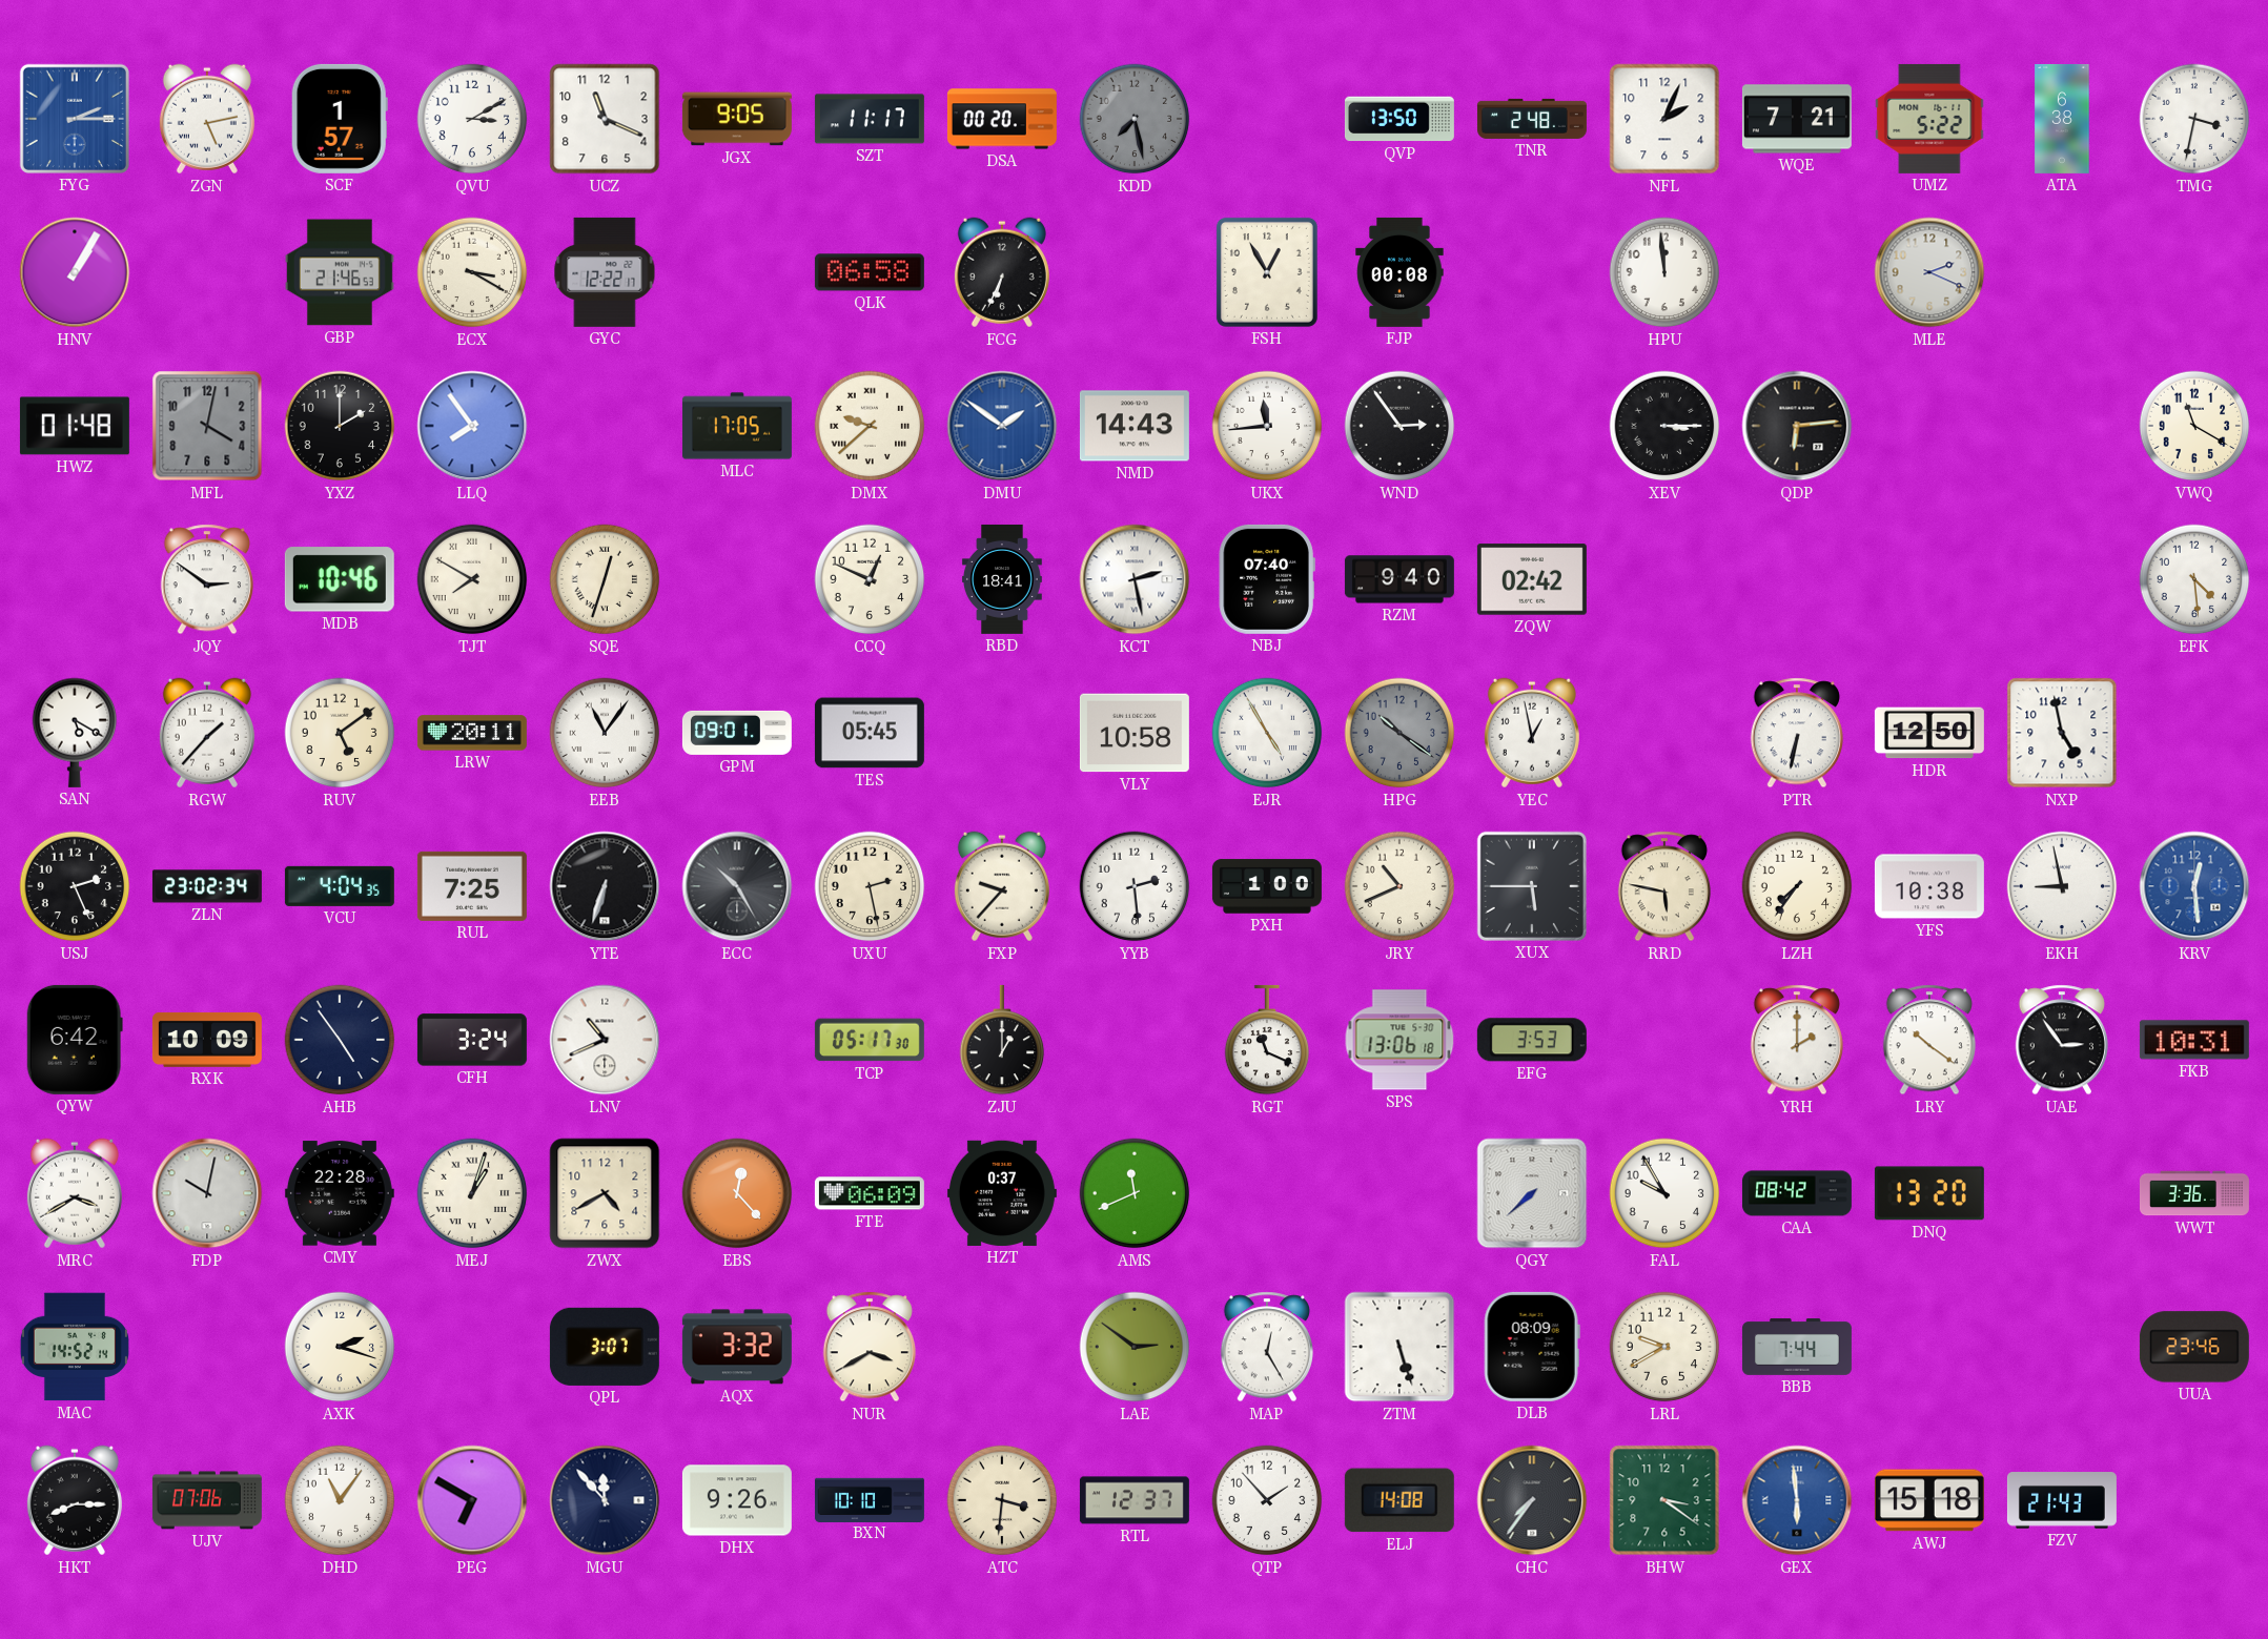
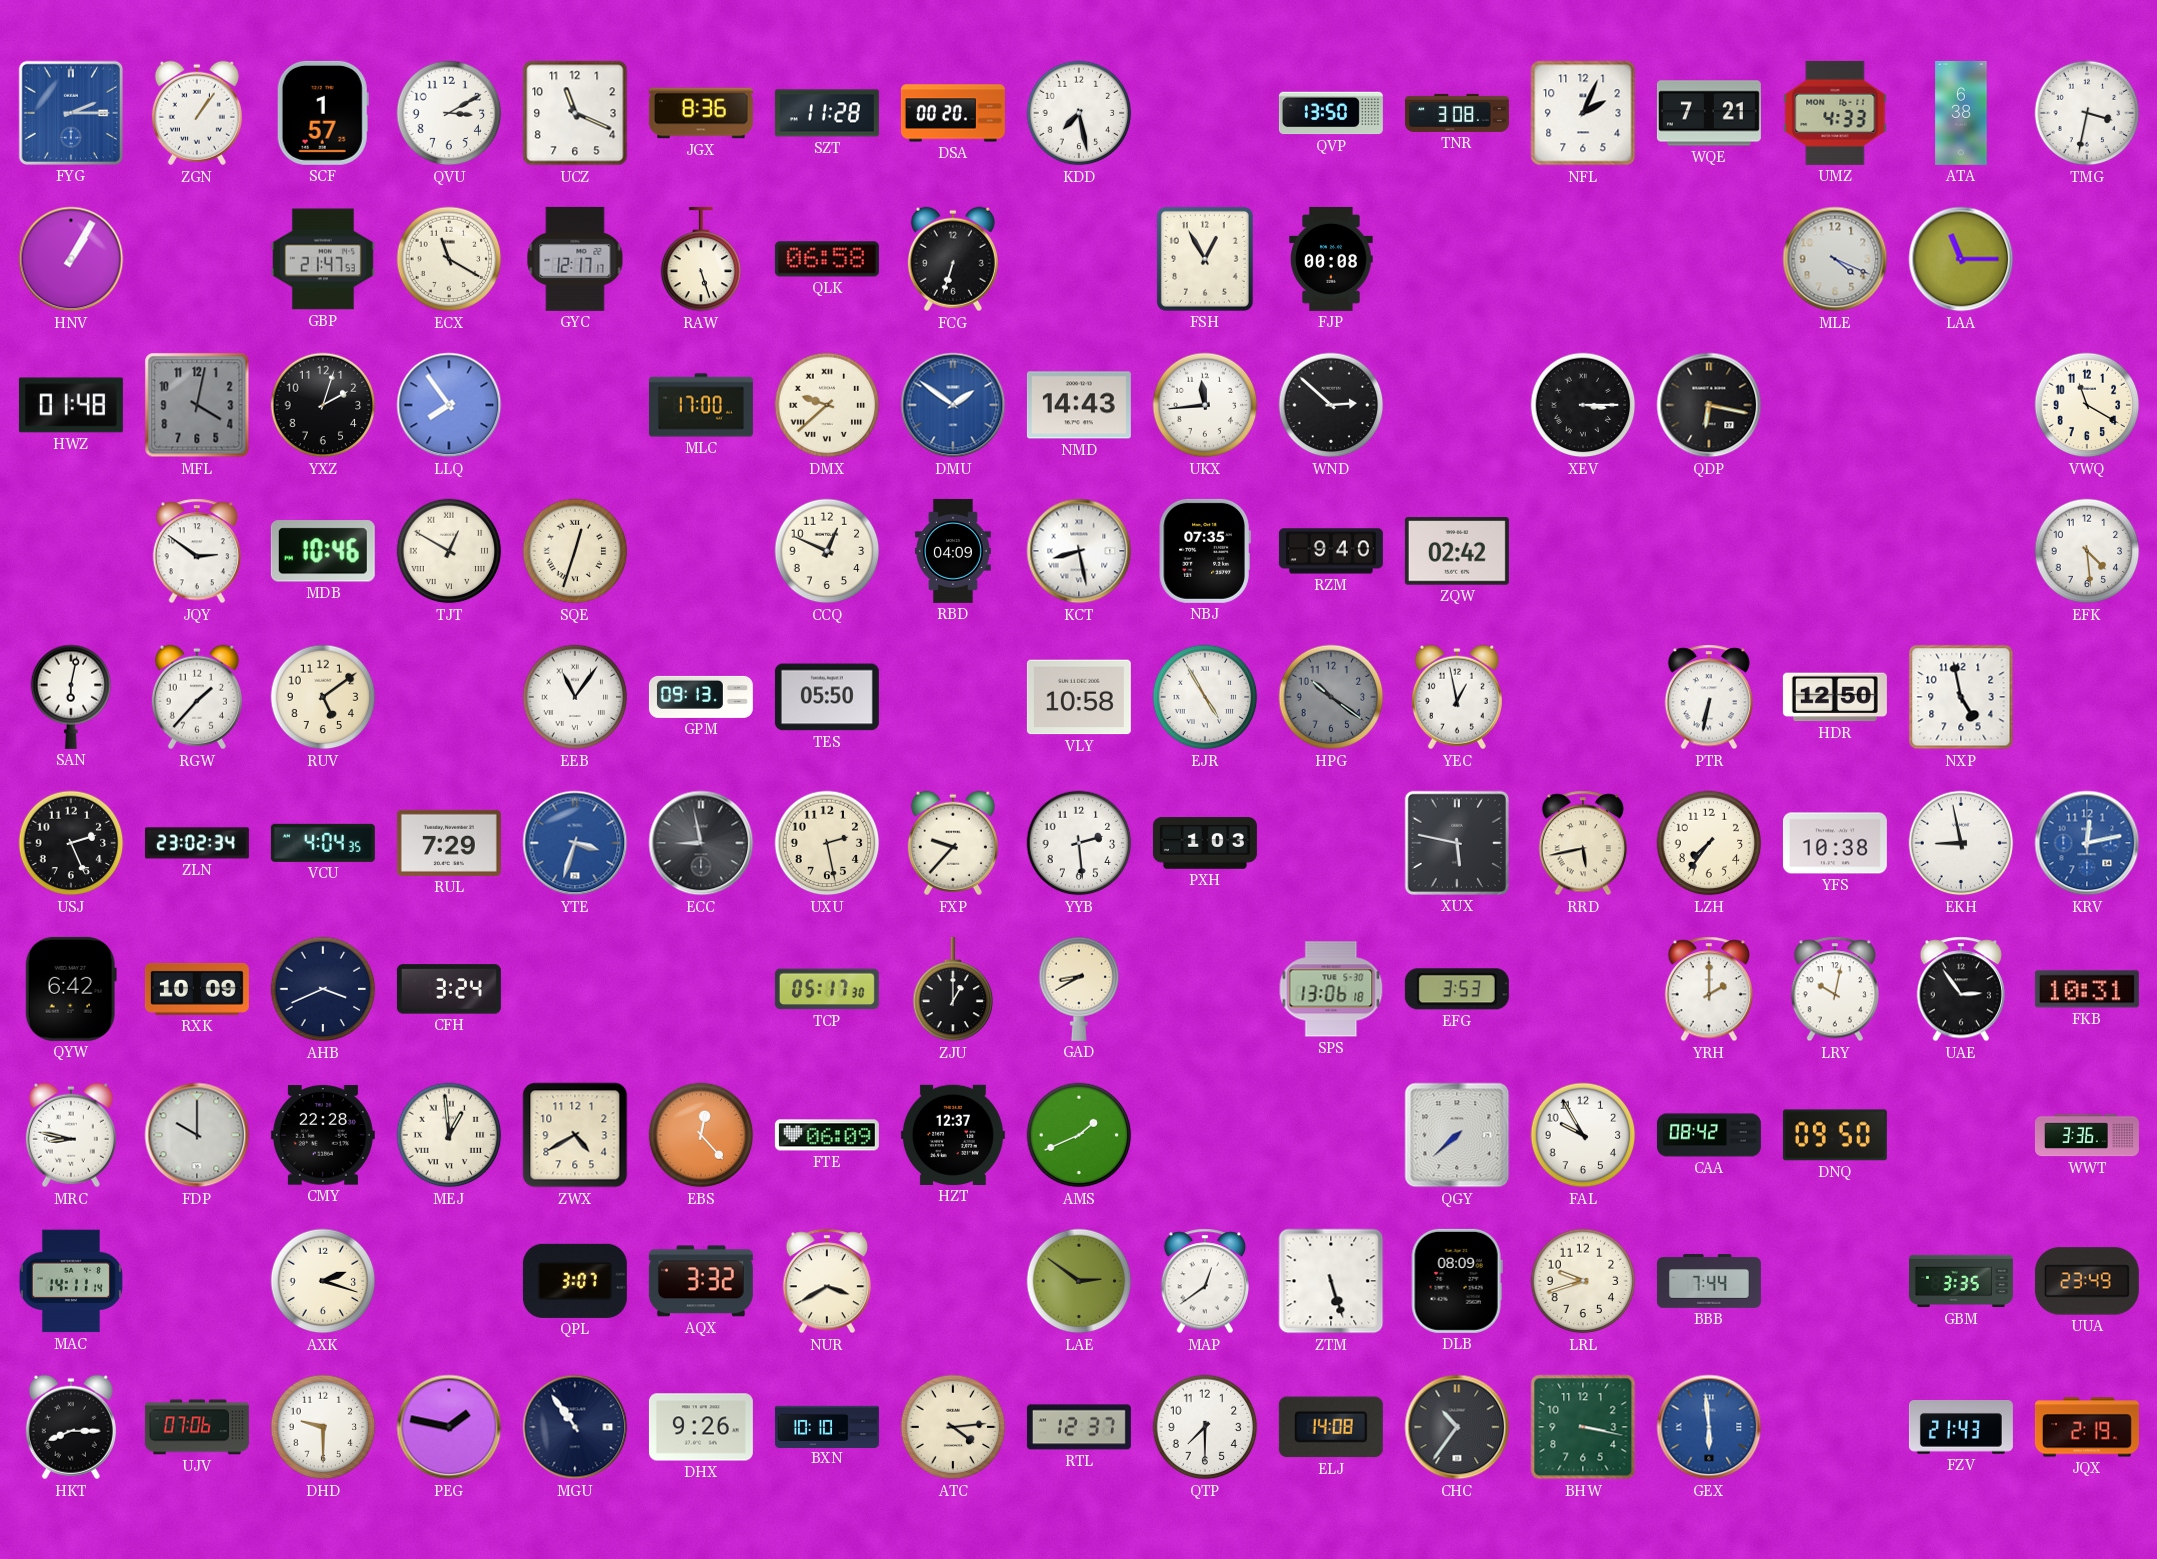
ZGN: 5:13 -> 1:06
JGX: 9:05 -> 8:36
SZT: 11:17 -> 11:28
KDD dial: grey -> white
TNR: 2:48 -> 3:08
UMZ: 5:22 -> 4:33
GBP: 21:46 -> 21:47
ECX: 3:20 -> 11:20
GYC: 12:22 -> 12:17
RAW: none -> 5:27
FCG: 6:34 -> 6:33
HPU: 11:59 -> none
MLE: 2:19 -> 4:19
LAA: none -> 11:15
YXZ: 2:00 -> 2:03
MLC: 17:05 -> 17:00
WND: 2:54 -> 2:52
QDP: 6:14 -> 6:17
TJT: 7:50 -> 12:50
RBD: 18:41 -> 04:09
KCT: 2:28 -> 8:28
NBJ: 07:40 -> 07:35
SAN: 5:20 -> 6:02
LRW: 20:11 -> none
GPM: 09:01 -> 09:13
TES: 05:45 -> 05:50
RUL: 7:25 -> 7:29
YTE: 6:33 -> 3:33
YTE dial: black -> blue
ECC: 10:25 -> 8:58
PXH: 1:00 -> 1:03
JRY: 10:41 -> none
XUX: 5:45 -> 5:47
RRD: 5:47 -> 5:43
KRV: 12:29 -> 12:13
AHB: 4:54 -> 3:41
LNV: 10:41 -> none
GAD: none -> 8:40
RGT: 11:19 -> none
LRY: 10:21 -> 10:02
MRC: 3:40 -> 8:47
FDP: 10:02 -> 10:00
MEJ: 1:03 -> 12:59
HZT: 0:37 -> 12:37
AMS: 11:41 -> 1:41
DNQ: 13:20 -> 09:50
MAC: 14:52 -> 14:11
MAP: 12:25 -> 12:39
LRL: 9:40 -> 9:42
GBM: none -> 3:35
UUA: 23:46 -> 23:49
DHD: 11:06 -> 9:30
PEG: 6:50 -> 1:47
MGU: 11:53 -> 10:54
ATC: 3:31 -> 4:14
QTP: 1:53 -> 7:30
CHC: 7:36 -> 10:36
BHW: 3:21 -> 3:17
AWJ: 15:18 -> none
JQX: none -> 2:19
